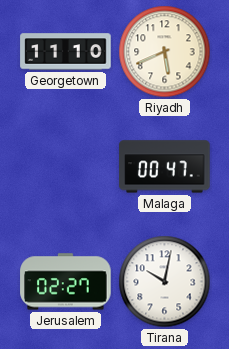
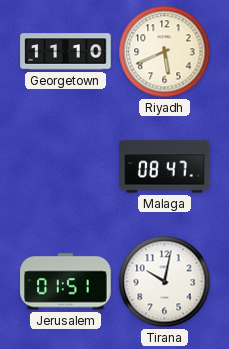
Malaga: 00:47 -> 08:47
Jerusalem: 02:27 -> 01:51
